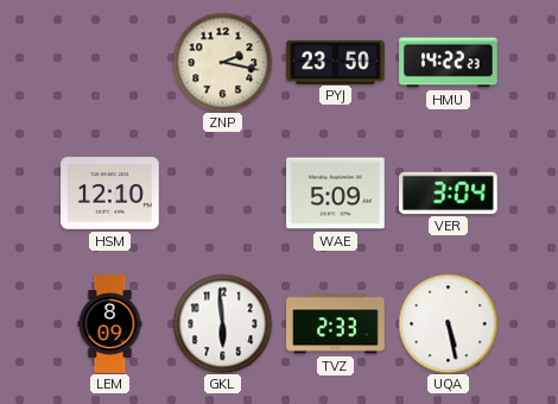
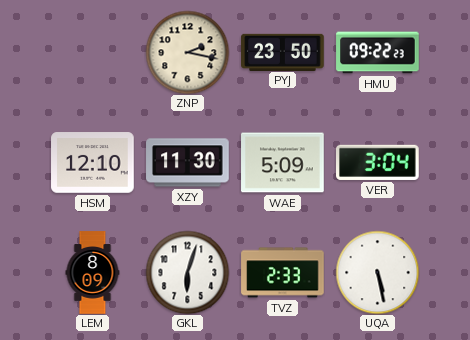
HMU: 14:22 -> 09:22
XZY: none -> 11:30
GKL: 5:59 -> 6:03
